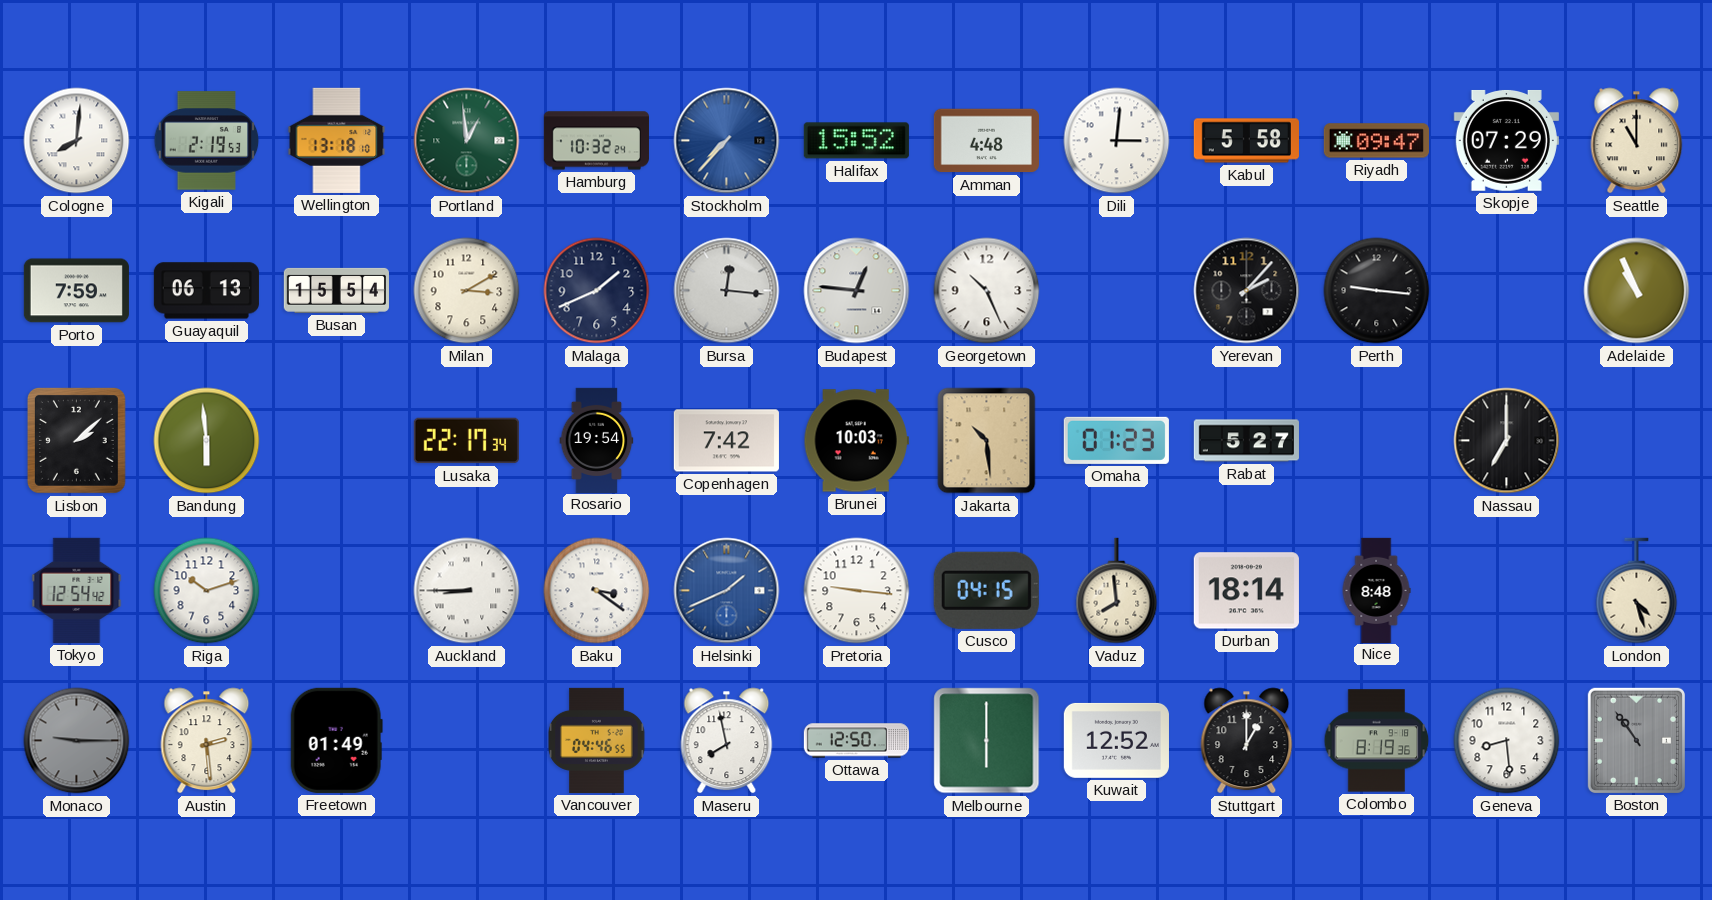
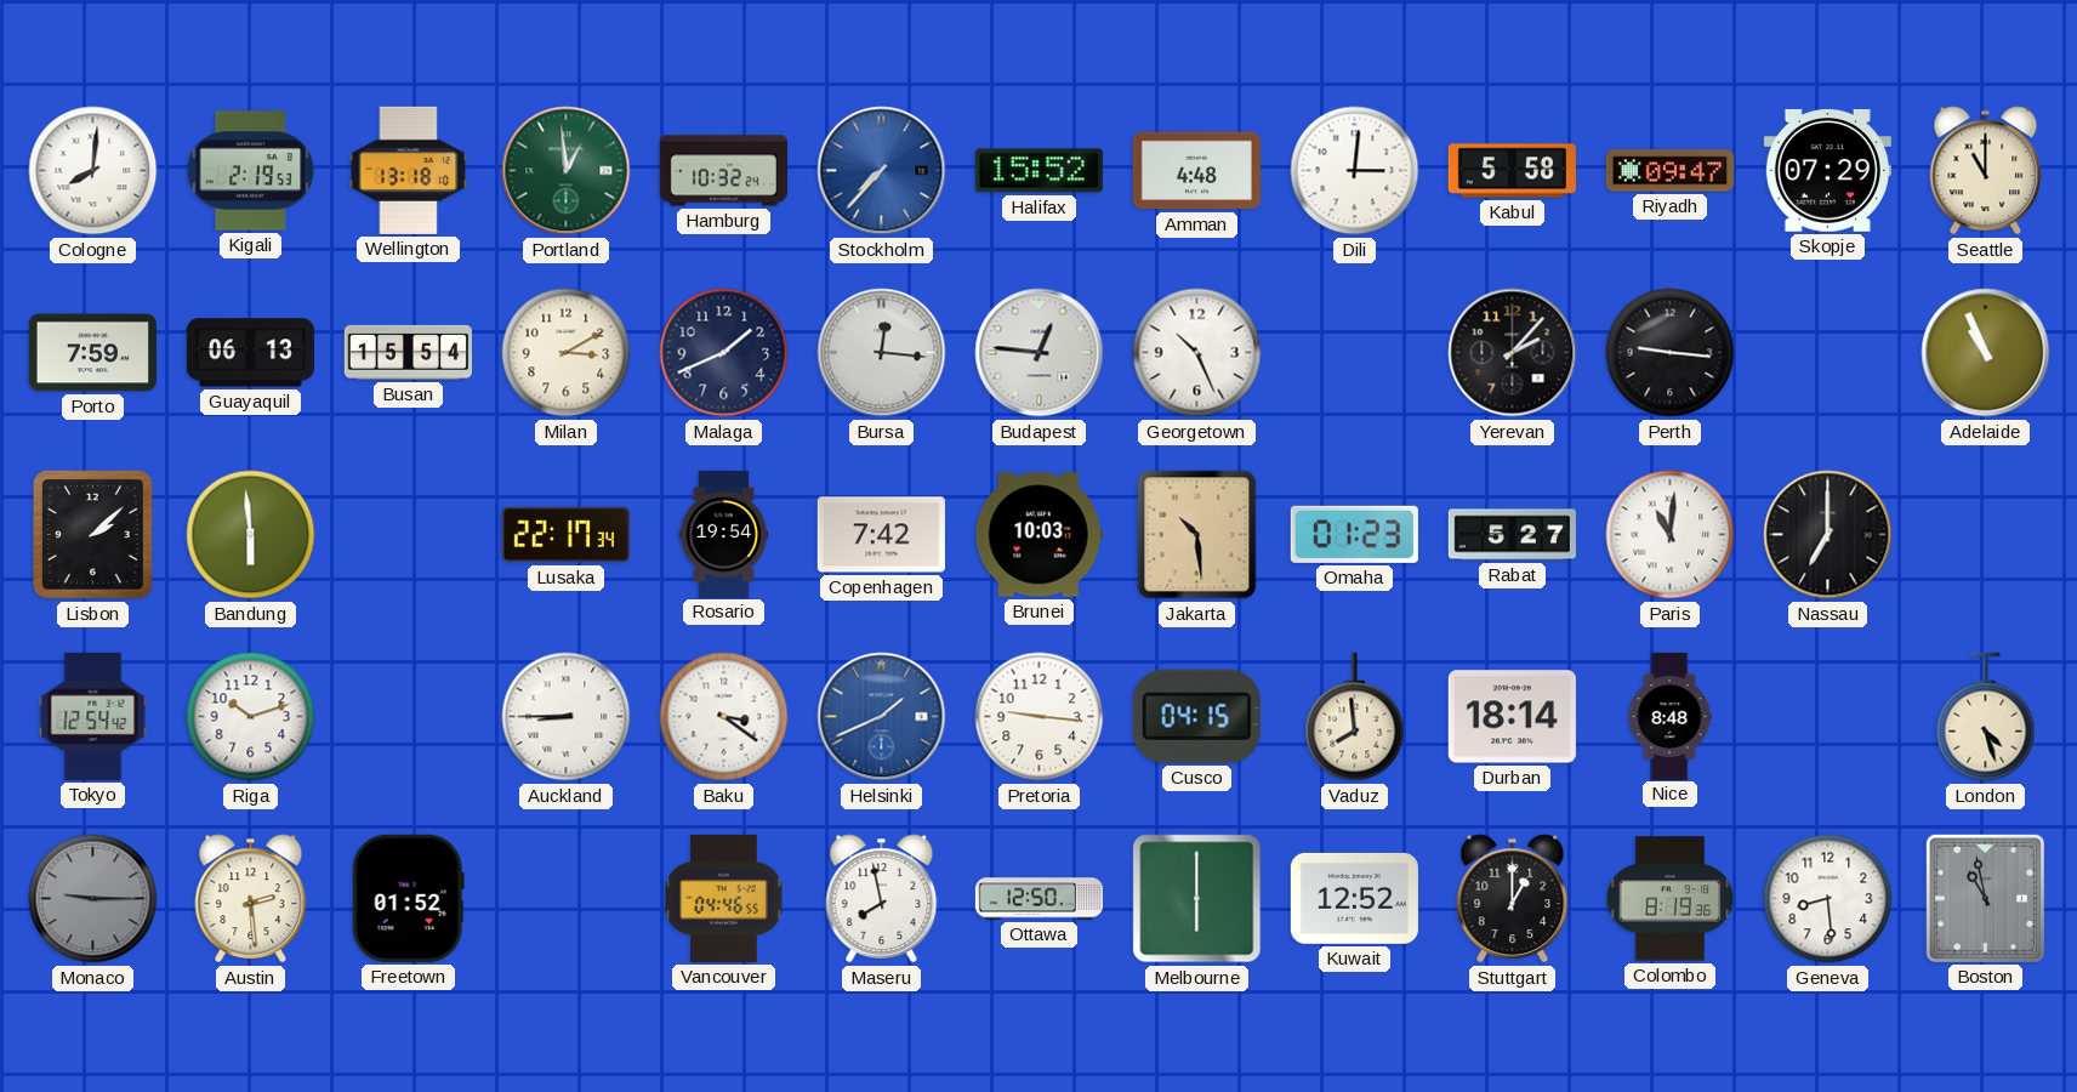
Paris: none -> 11:01
Freetown: 01:49 -> 01:52
Boston: 10:54 -> 10:58
